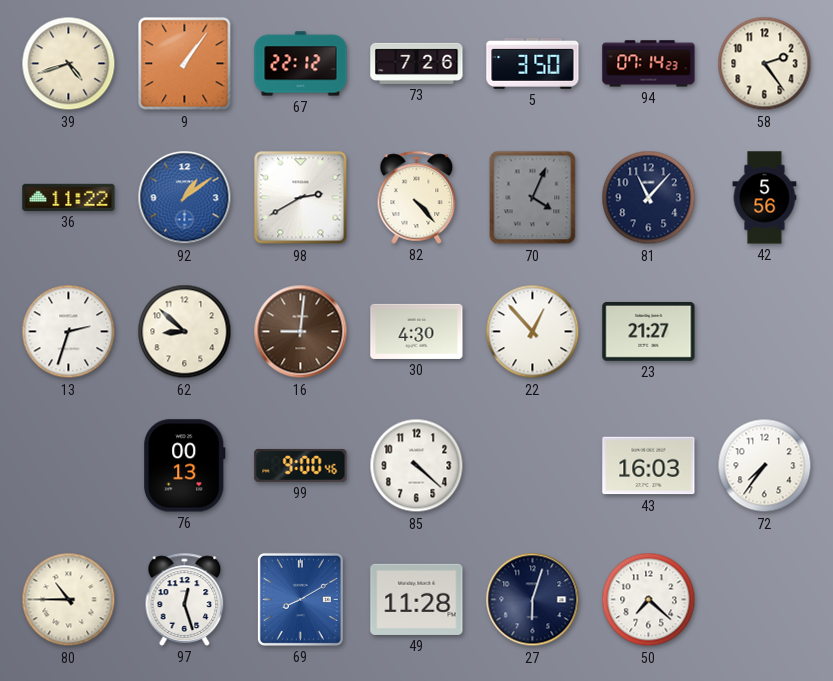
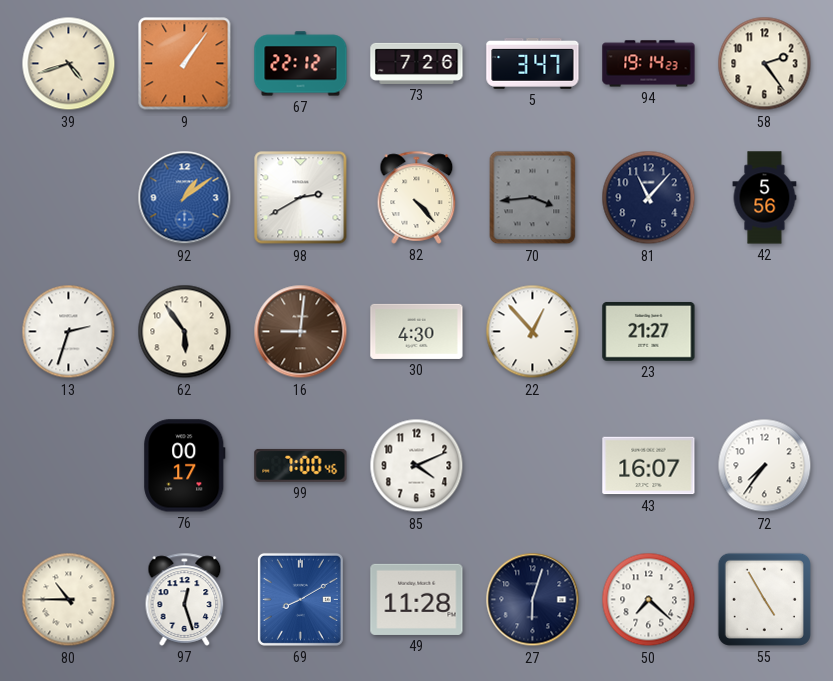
5: 3:50 -> 3:47
94: 07:14 -> 19:14
36: 11:22 -> none
70: 4:04 -> 3:44
62: 8:52 -> 5:54
76: 00:13 -> 00:17
99: 9:00 -> 7:00
85: 4:22 -> 4:11
43: 16:03 -> 16:07
55: none -> 4:55
